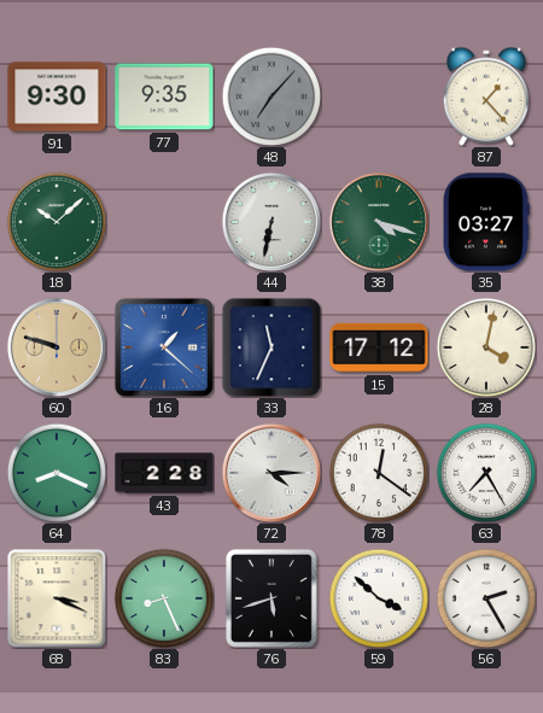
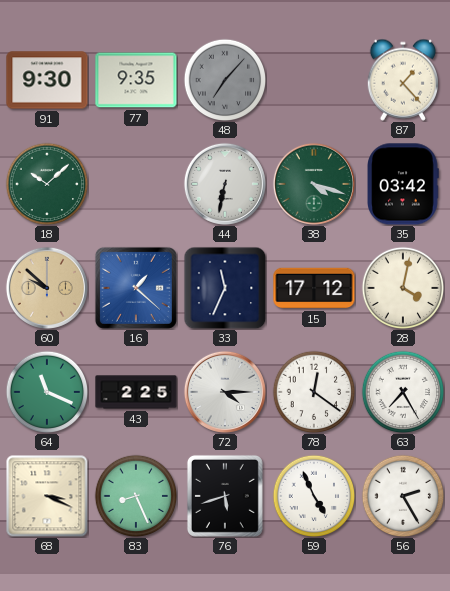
35: 03:27 -> 03:42
60: 9:48 -> 9:52
64: 8:19 -> 11:19
43: 2:28 -> 2:25
59: 3:52 -> 4:56
